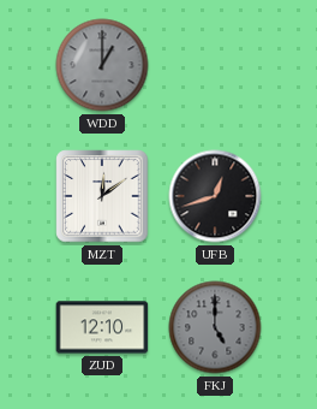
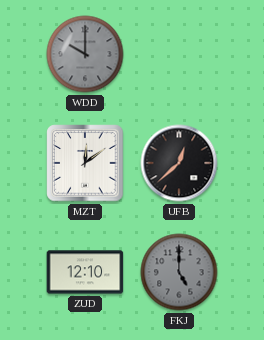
WDD: 1:00 -> 10:00
UFB: 12:42 -> 12:38
